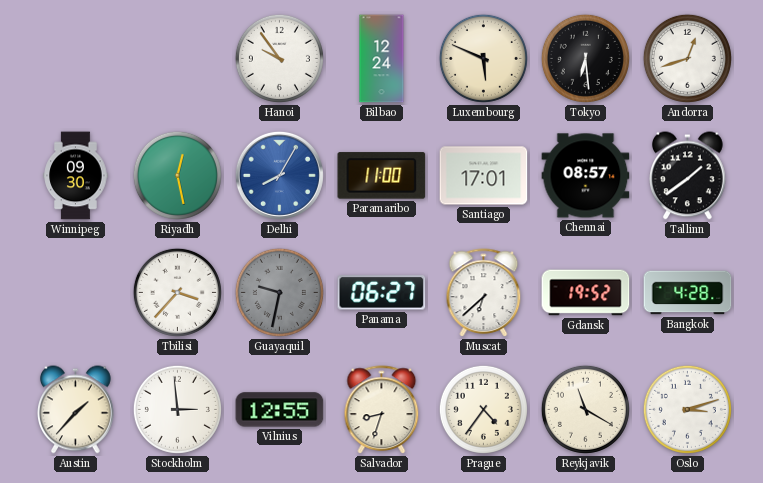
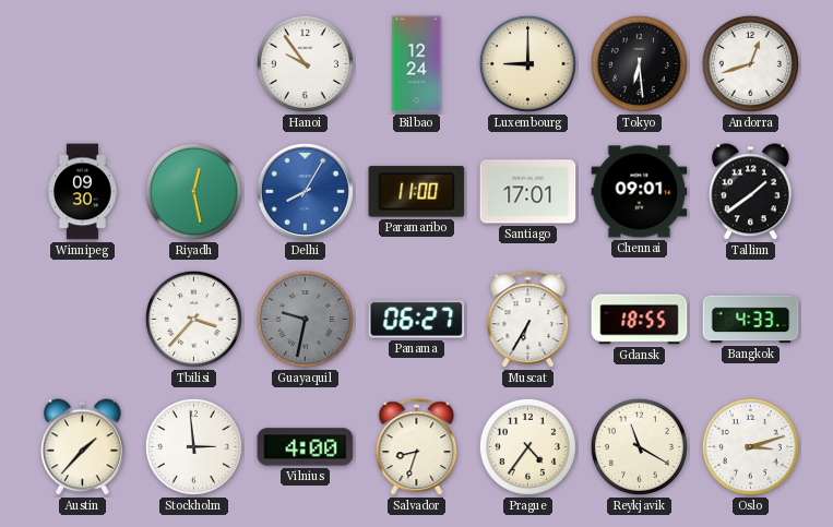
Luxembourg: 5:49 -> 9:00
Chennai: 08:57 -> 09:01
Muscat: 6:38 -> 6:35
Gdansk: 19:52 -> 18:55
Bangkok: 4:28 -> 4:33
Vilnius: 12:55 -> 4:00
